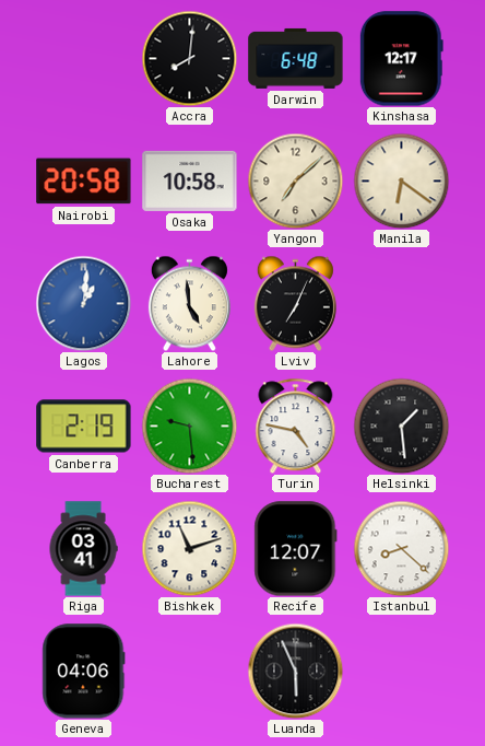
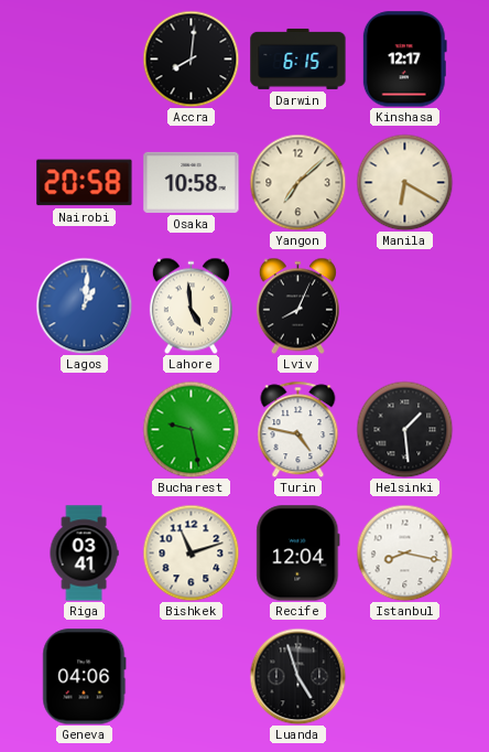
Darwin: 6:48 -> 6:15
Manila: 6:21 -> 6:20
Lviv: 7:04 -> 8:04
Canberra: 2:19 -> none
Bucharest: 9:29 -> 9:28
Recife: 12:07 -> 12:04
Istanbul: 8:22 -> 8:17
Luanda: 5:56 -> 4:57
